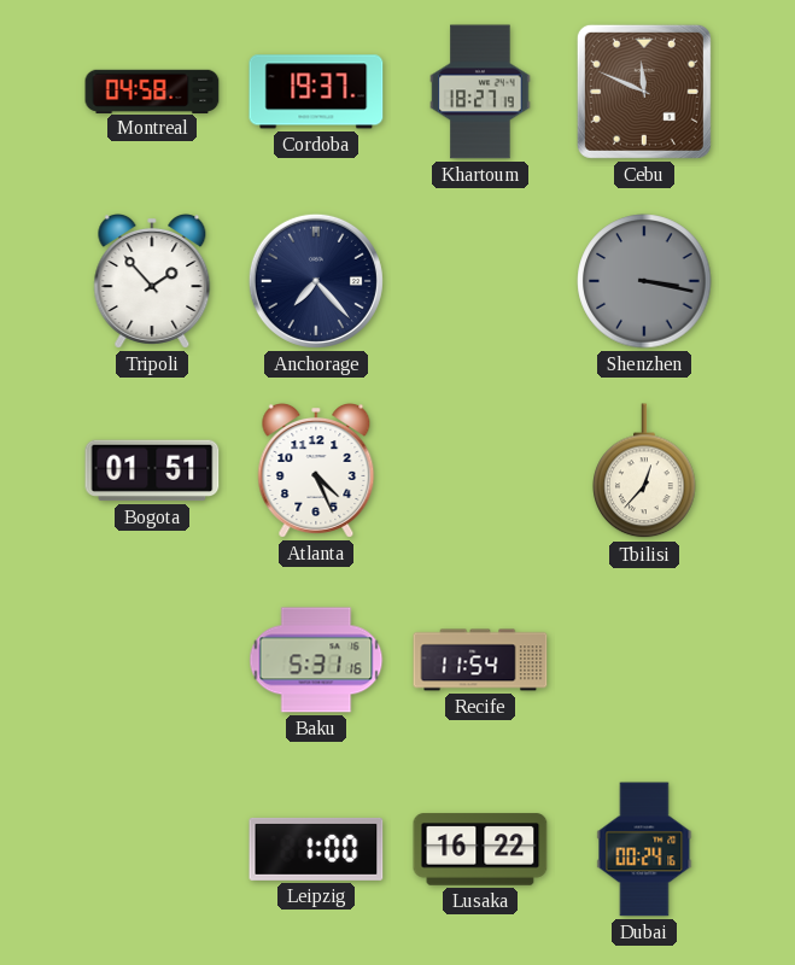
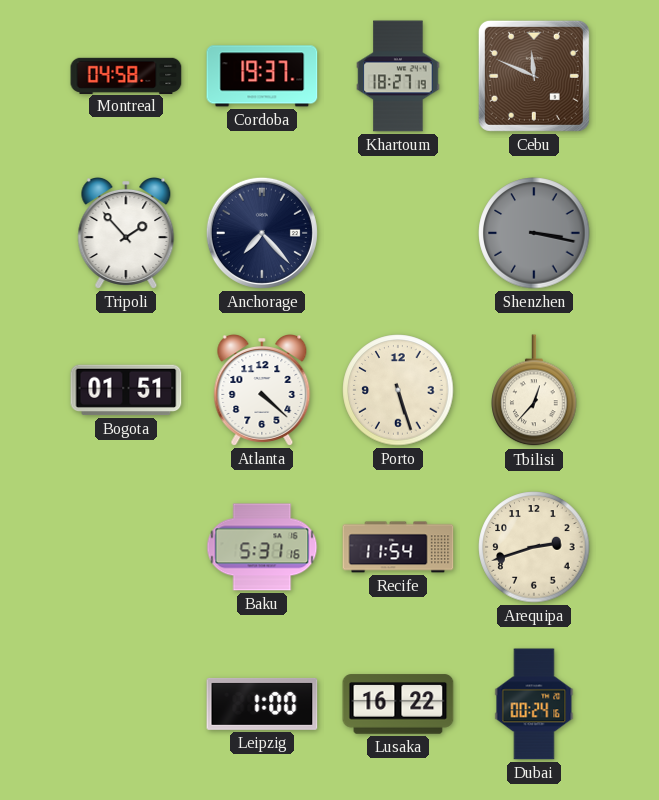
Atlanta: 4:26 -> 4:22
Porto: none -> 5:27
Arequipa: none -> 2:42
